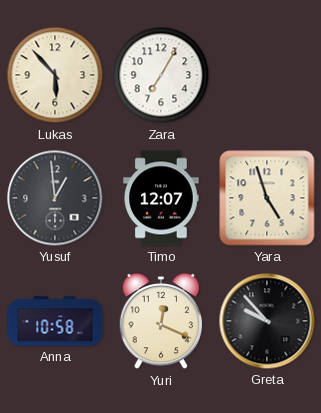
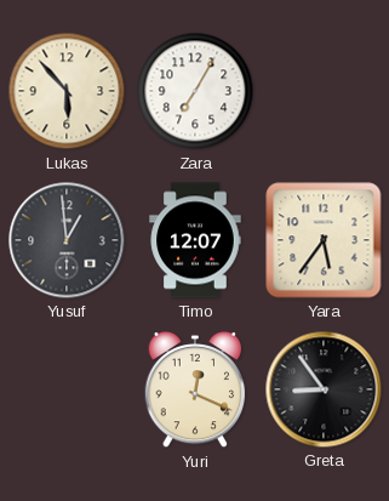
Yara: 4:57 -> 5:36
Anna: 10:58 -> none
Greta: 9:53 -> 8:54
